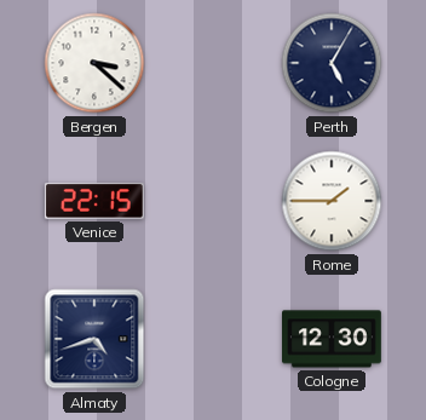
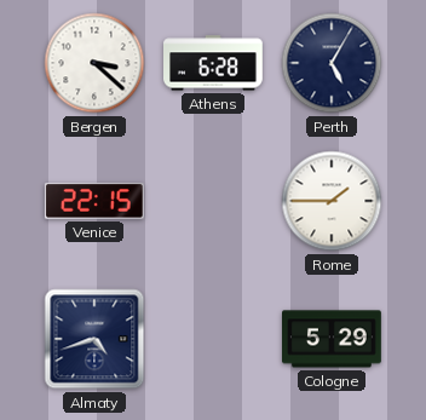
Athens: none -> 6:28
Cologne: 12:30 -> 5:29
